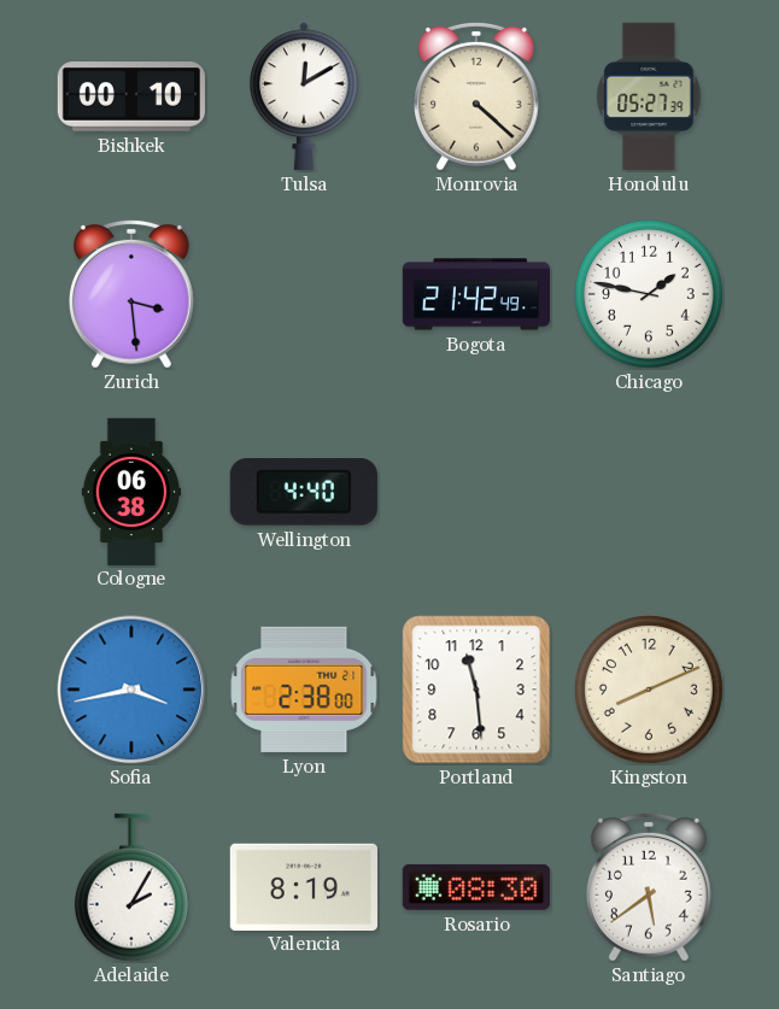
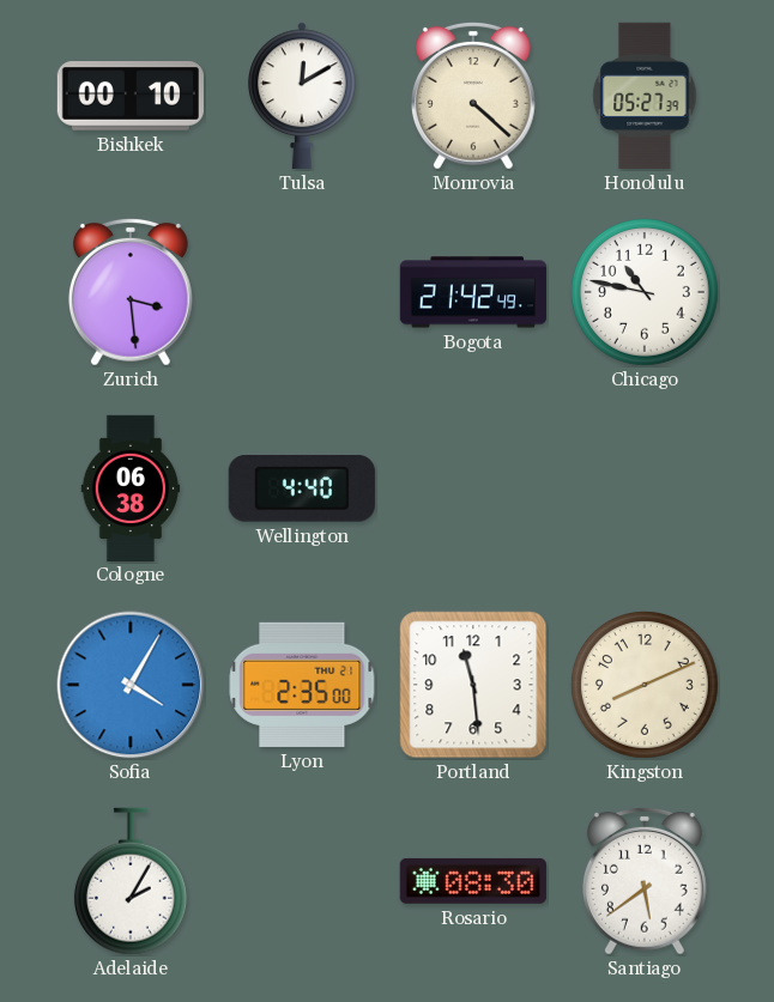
Chicago: 1:47 -> 10:47
Sofia: 3:43 -> 4:05
Lyon: 2:38 -> 2:35
Valencia: 8:19 -> none
